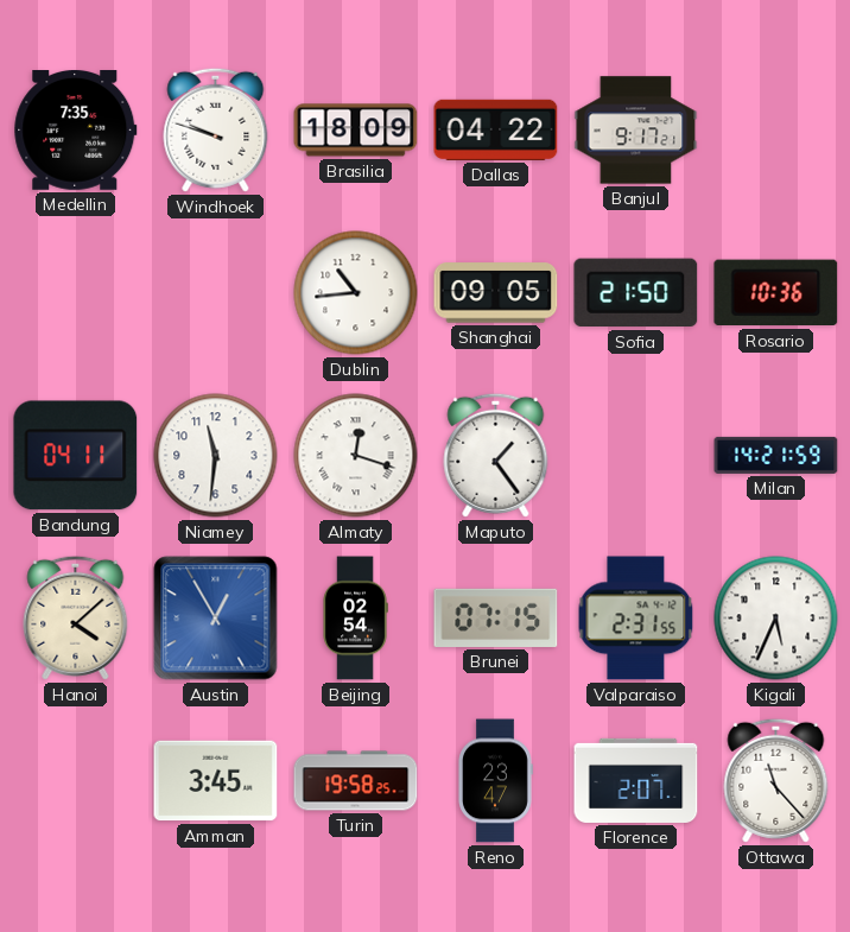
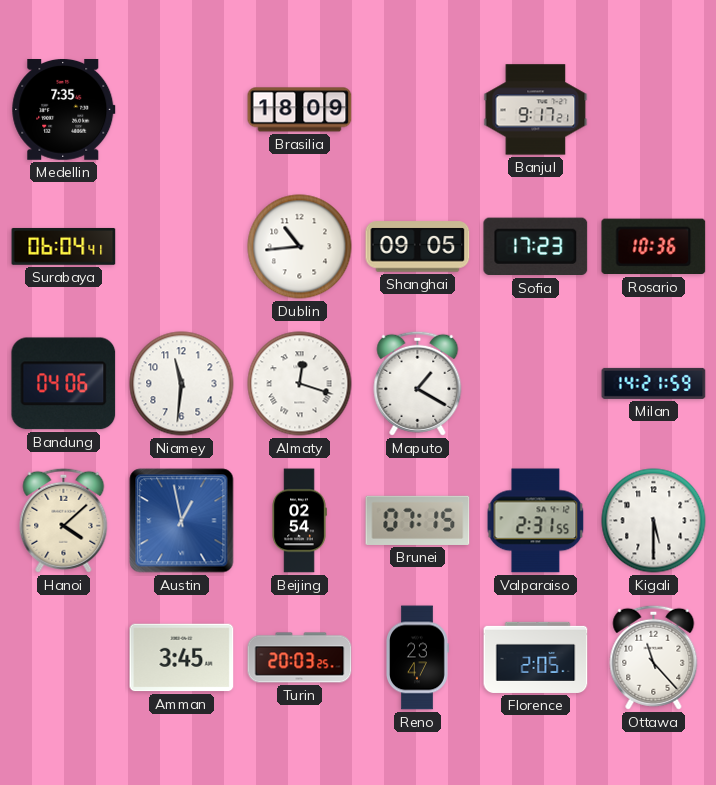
Windhoek: 9:48 -> none
Dallas: 04:22 -> none
Surabaya: none -> 06:04
Sofia: 21:50 -> 17:23
Bandung: 04:11 -> 04:06
Maputo: 1:24 -> 1:20
Austin: 12:55 -> 12:58
Kigali: 5:34 -> 5:30
Turin: 19:58 -> 20:03
Florence: 2:07 -> 2:05
